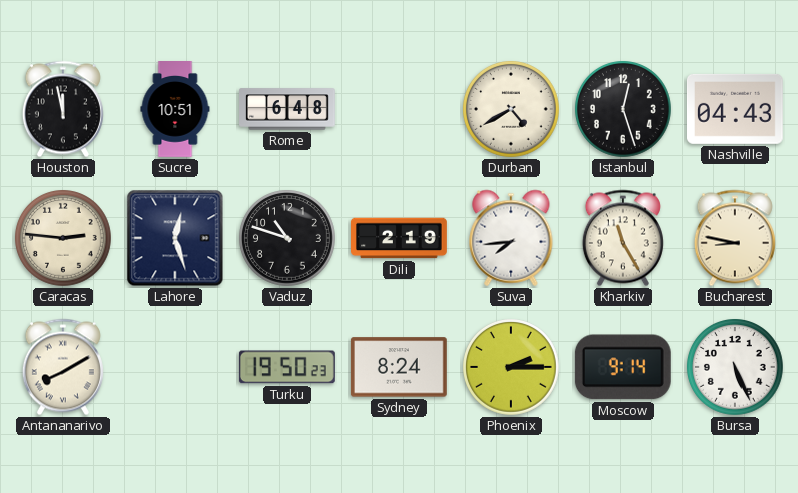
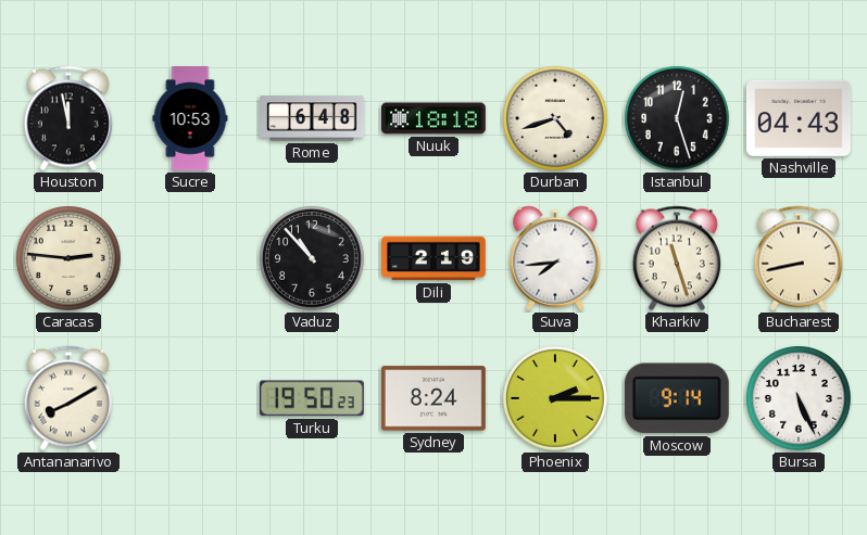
Sucre: 10:51 -> 10:53
Nuuk: none -> 18:18
Durban: 4:40 -> 4:42
Lahore: 12:27 -> none
Vaduz: 10:48 -> 10:53
Kharkiv: 11:25 -> 11:27
Bucharest: 8:47 -> 8:43
